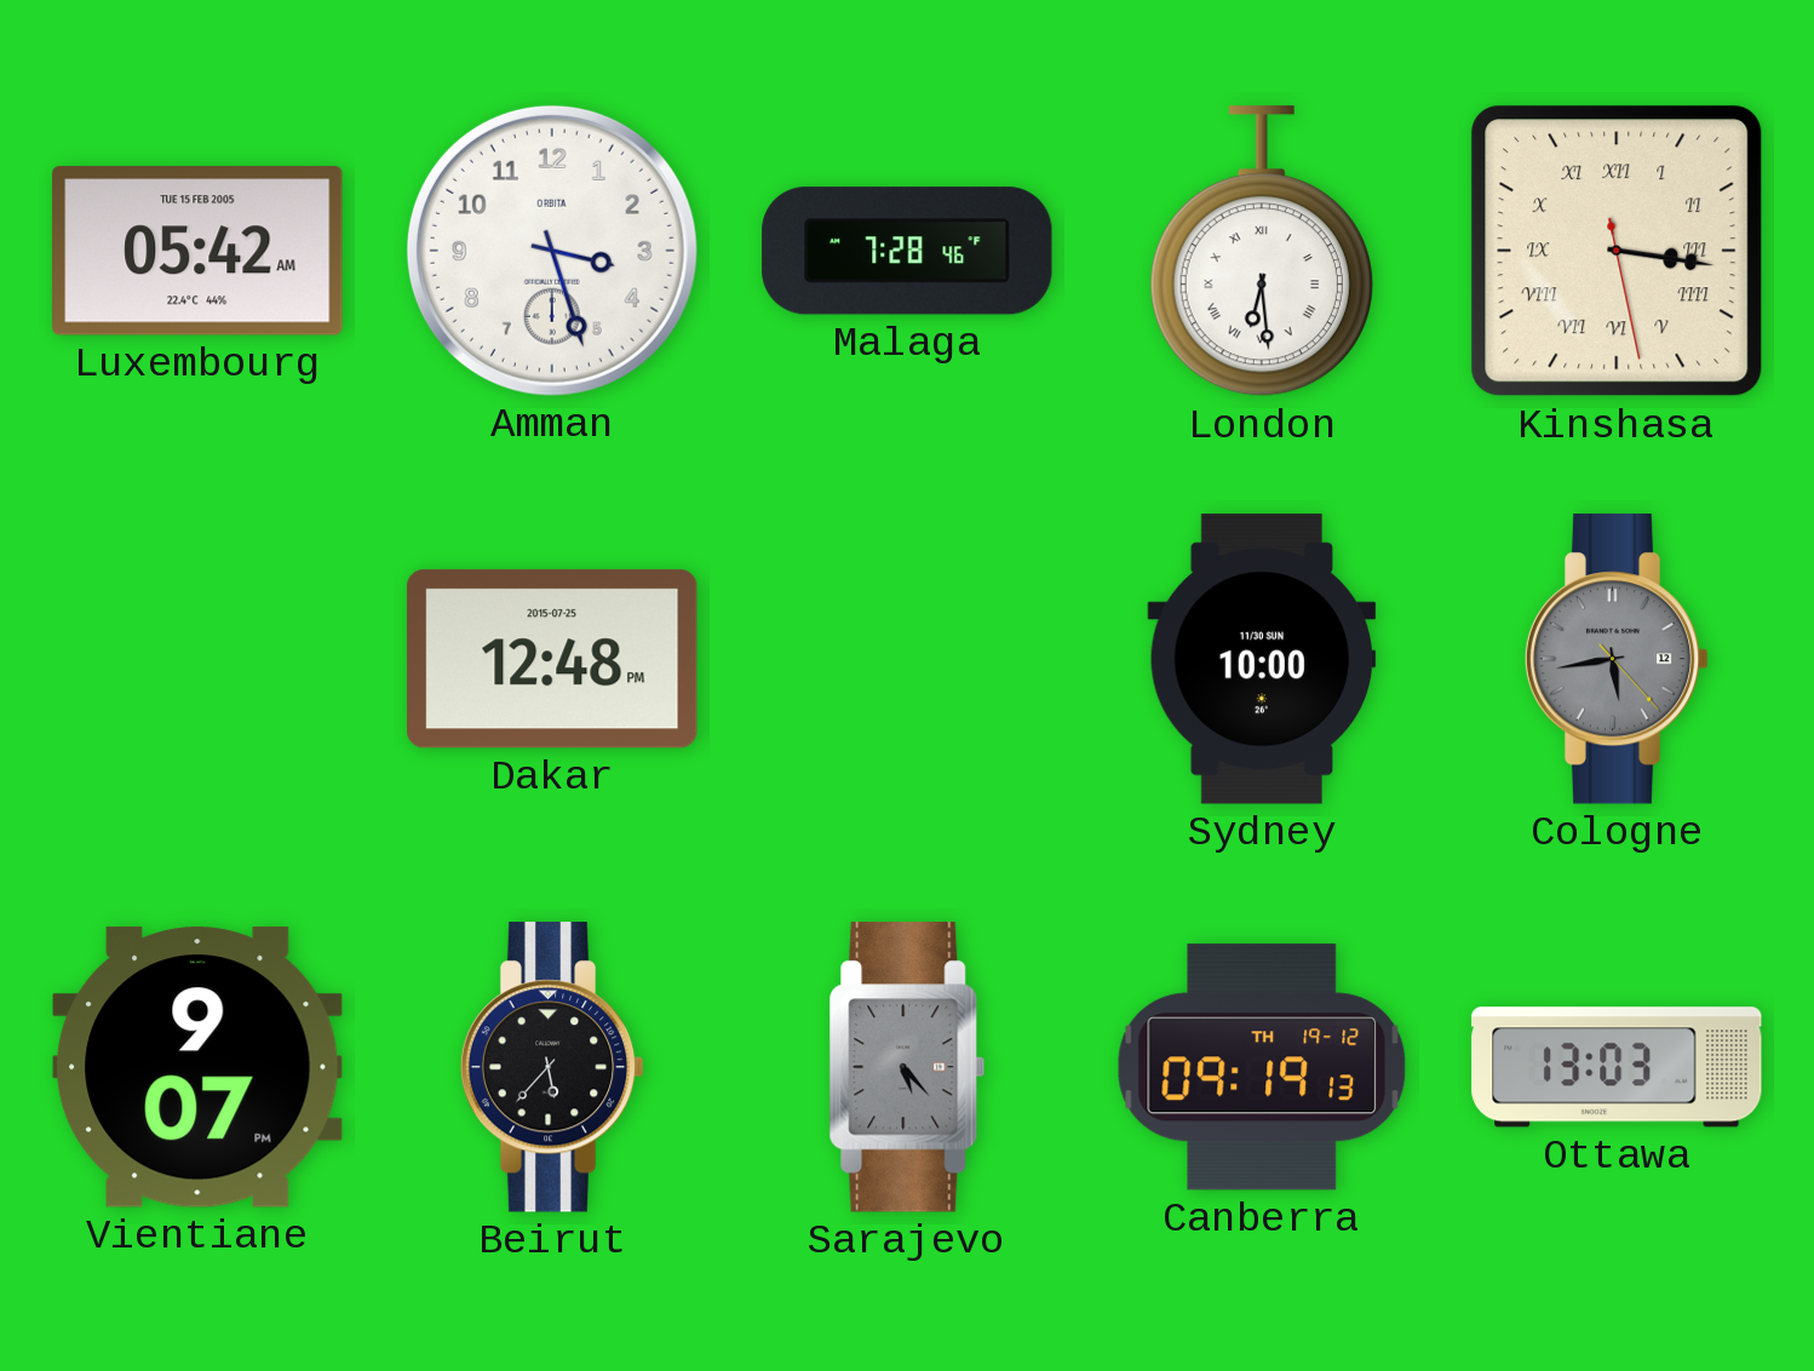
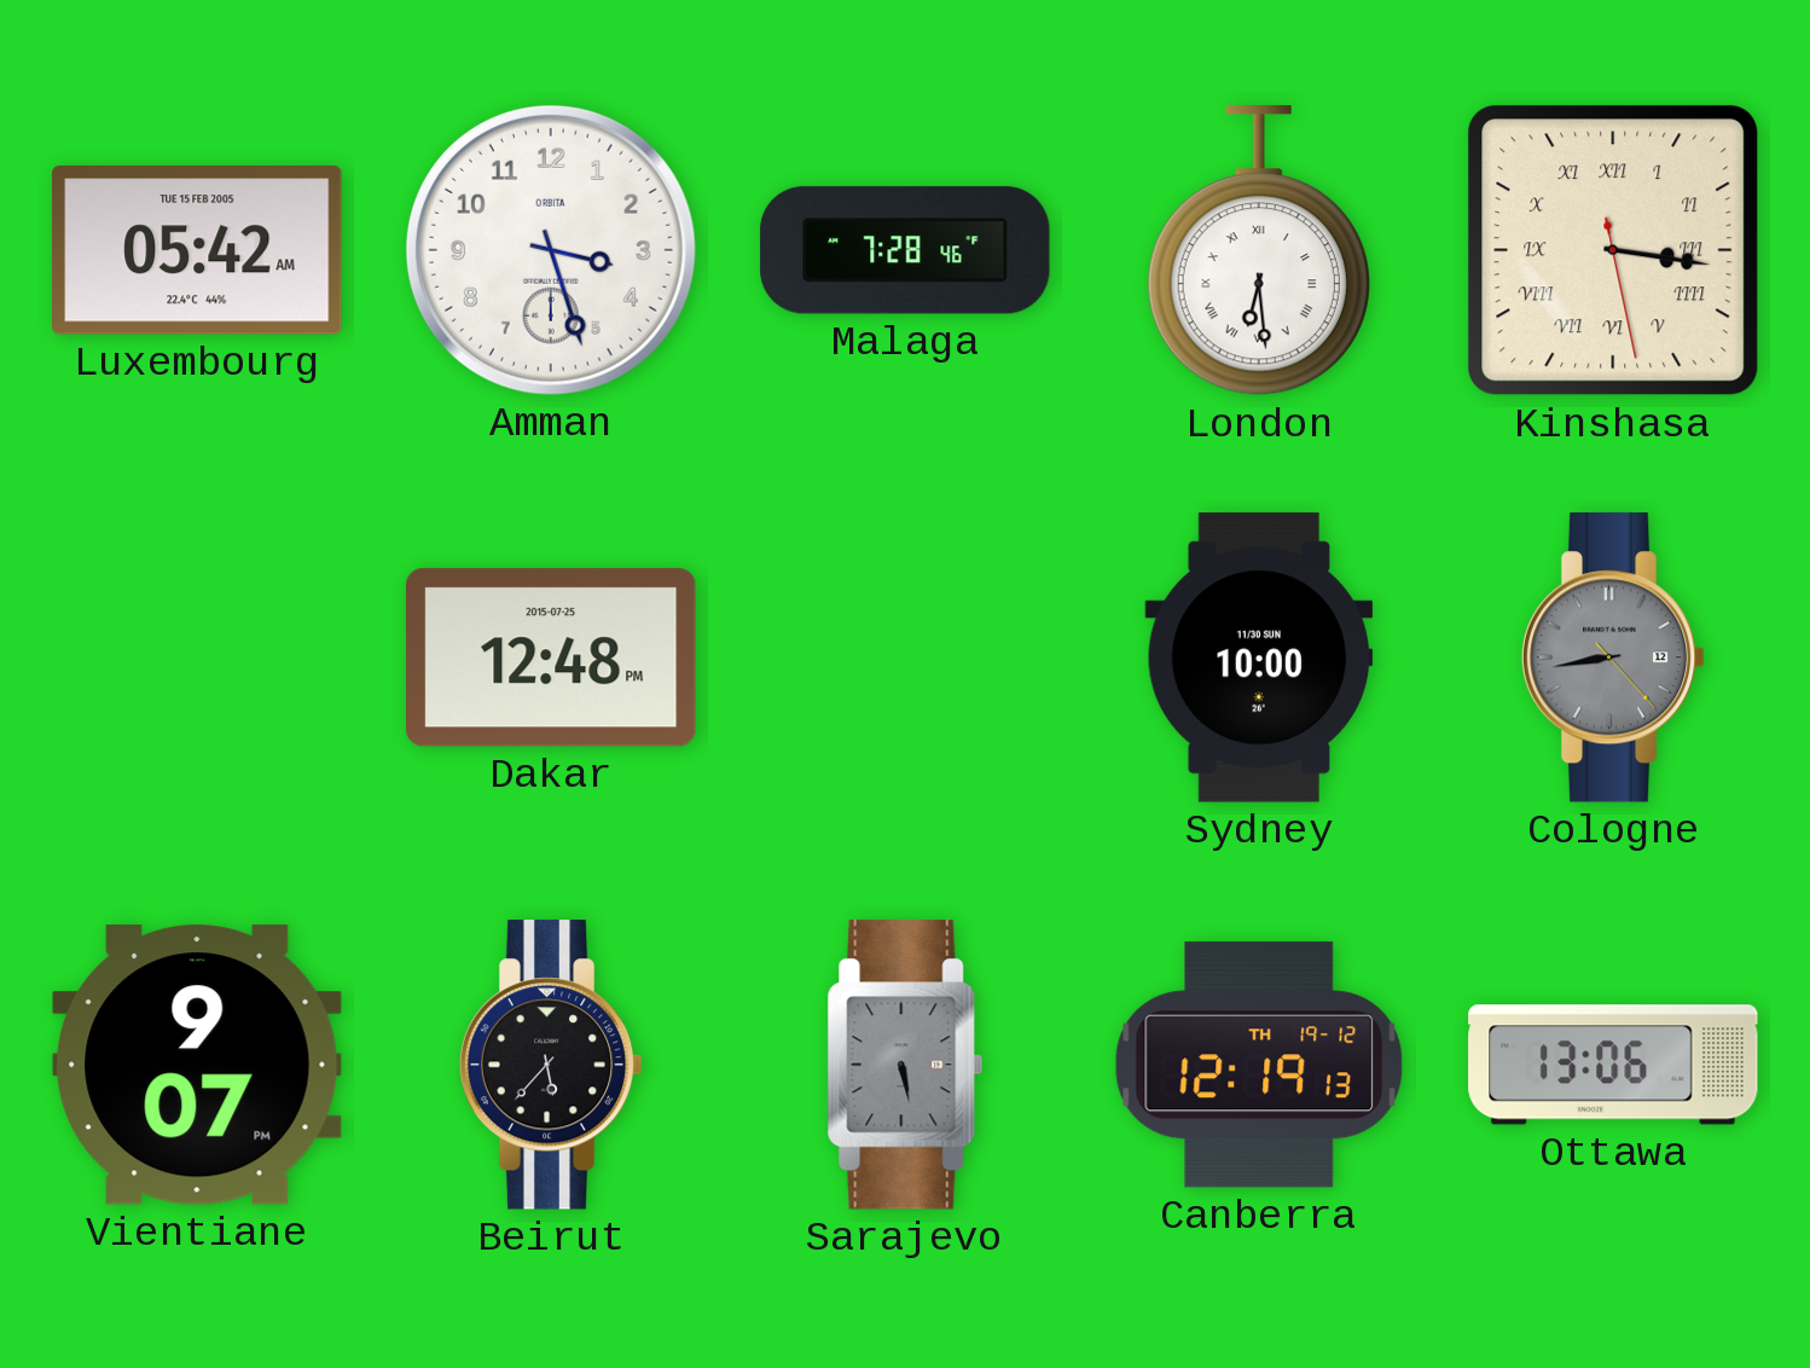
Cologne: 5:43 -> 8:43
Sarajevo: 5:23 -> 5:28
Canberra: 09:19 -> 12:19
Ottawa: 13:03 -> 13:06
